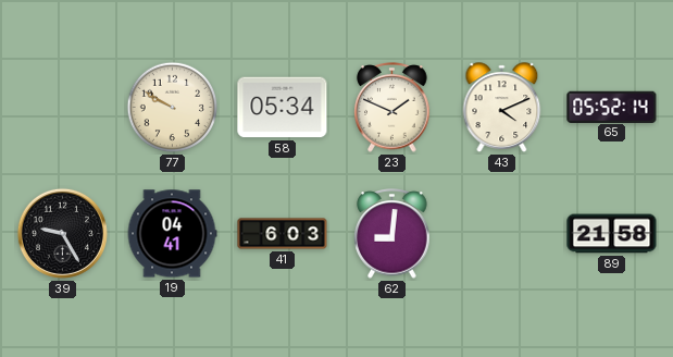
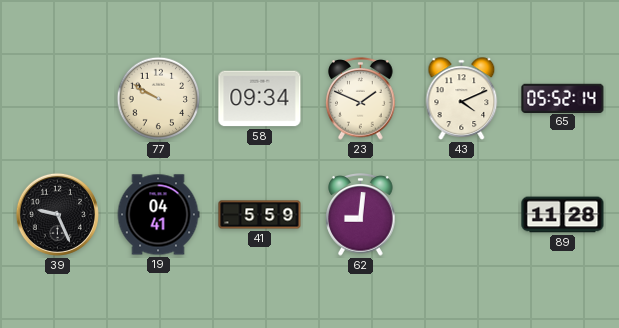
58: 05:34 -> 09:34
39: 9:25 -> 9:26
41: 6:03 -> 5:59
89: 21:58 -> 11:28
